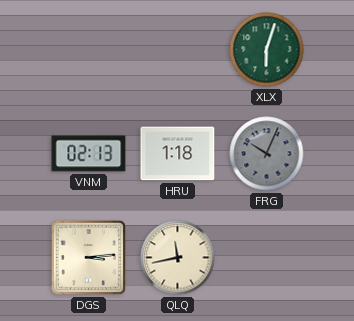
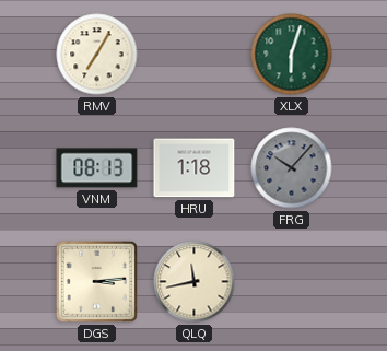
RMV: none -> 7:05
VNM: 02:13 -> 08:13
FRG: 10:04 -> 10:07
